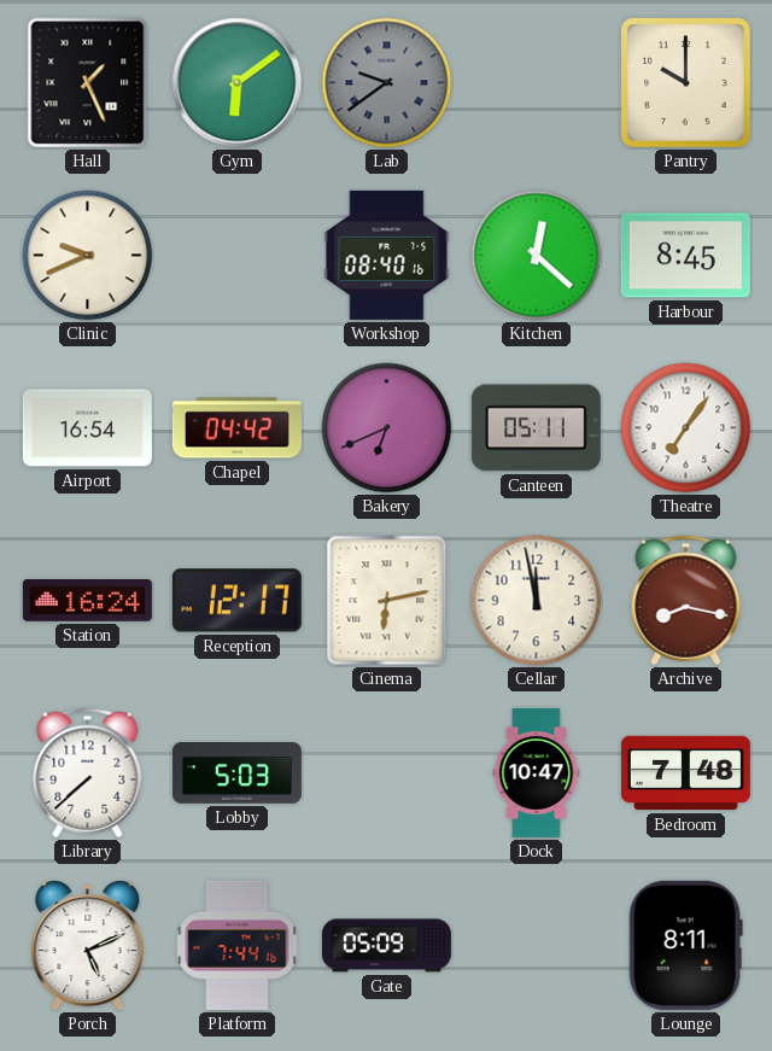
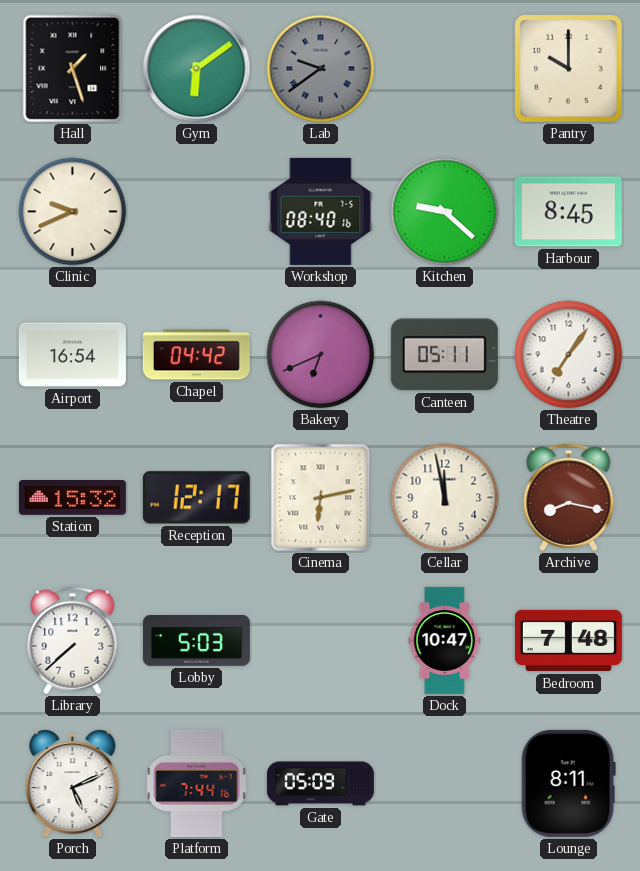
Hall: 1:26 -> 1:27
Kitchen: 12:22 -> 9:22
Station: 16:24 -> 15:32
